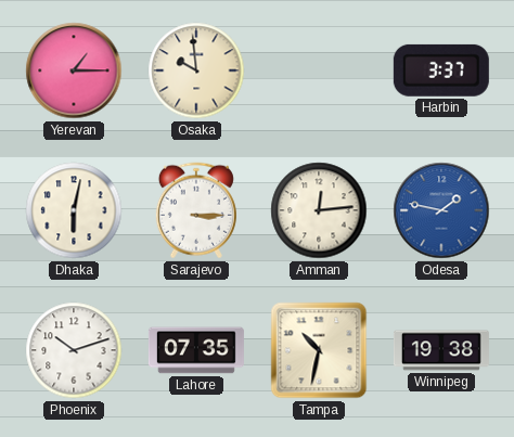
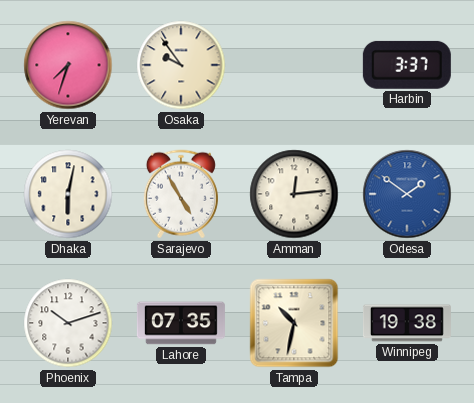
Yerevan: 1:15 -> 7:33
Osaka: 9:59 -> 9:54
Sarajevo: 3:15 -> 4:55
Odesa: 1:47 -> 1:51
